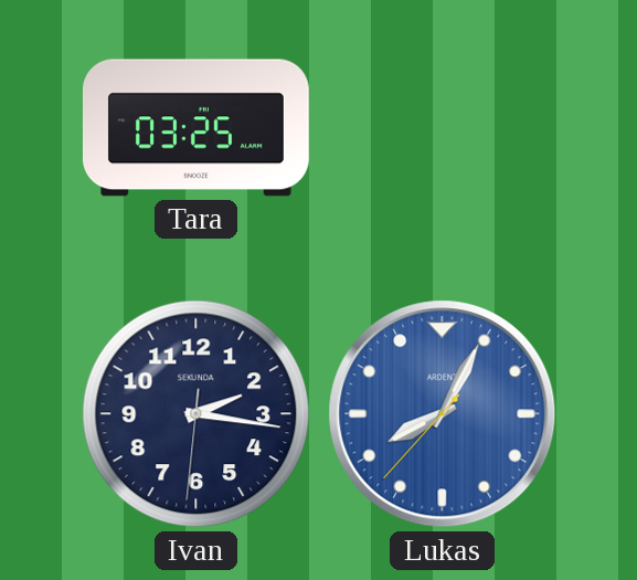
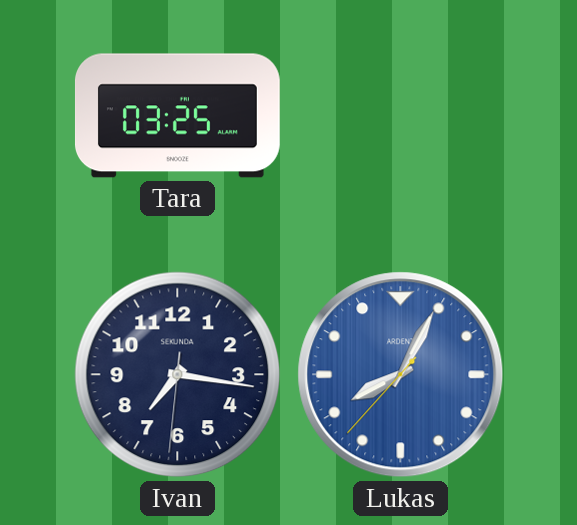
Ivan: 2:16 -> 7:16
